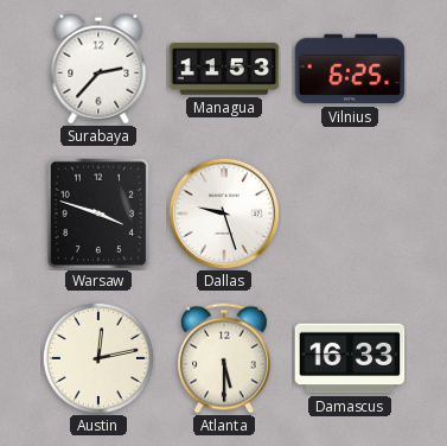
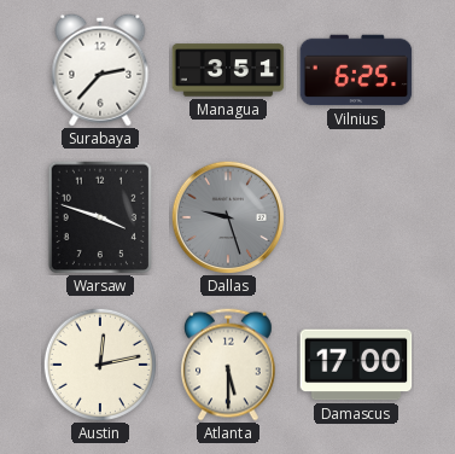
Managua: 11:53 -> 3:51
Dallas dial: white -> grey
Damascus: 16:33 -> 17:00
